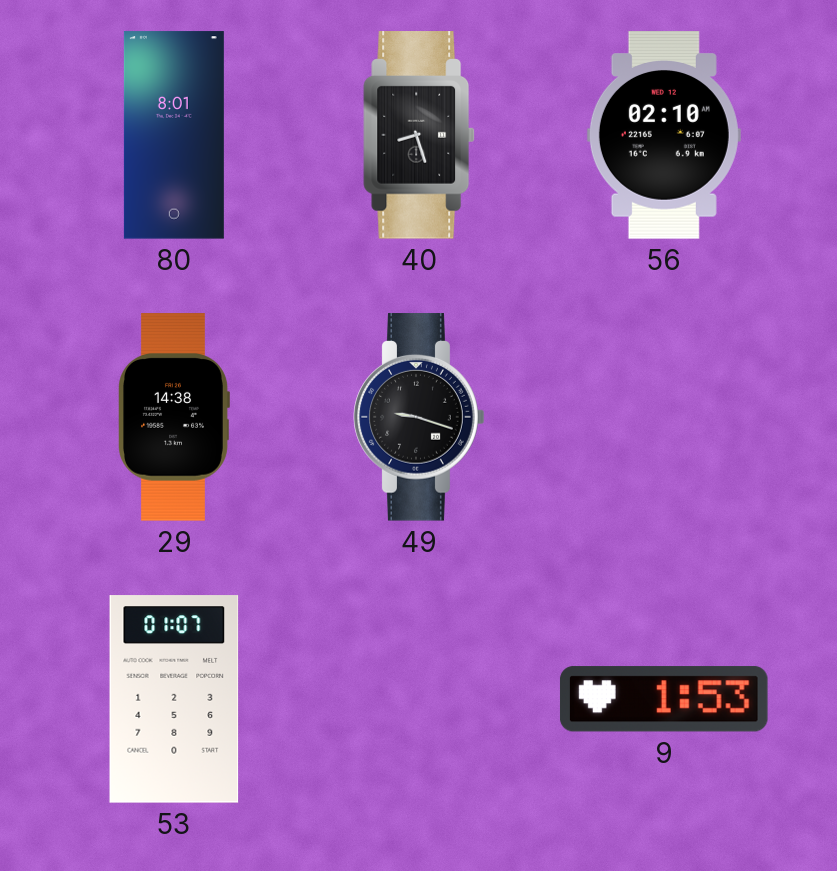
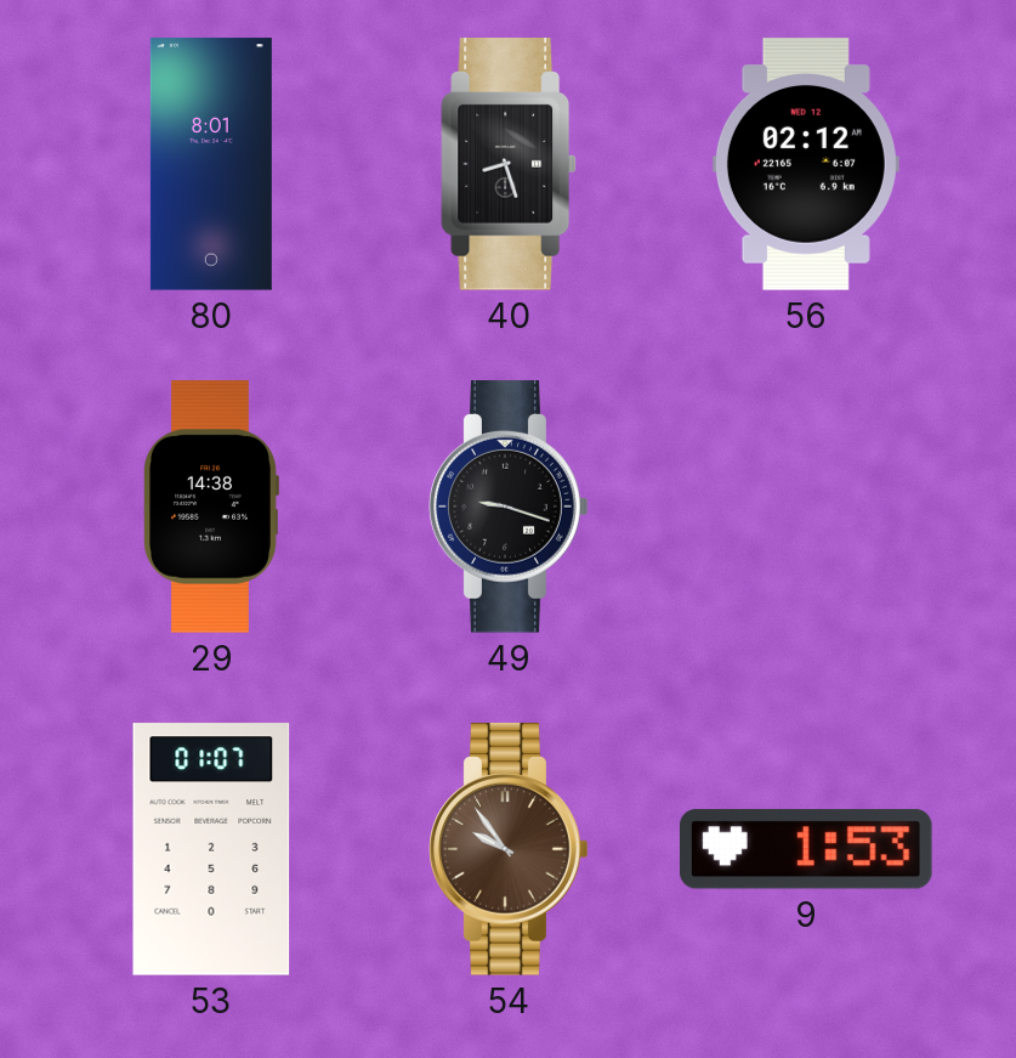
56: 02:10 -> 02:12
54: none -> 9:54
